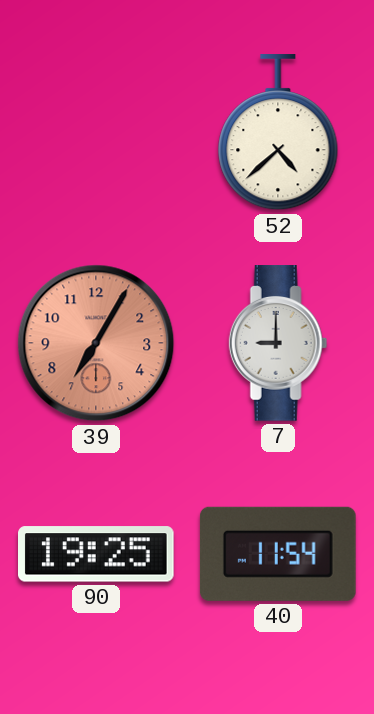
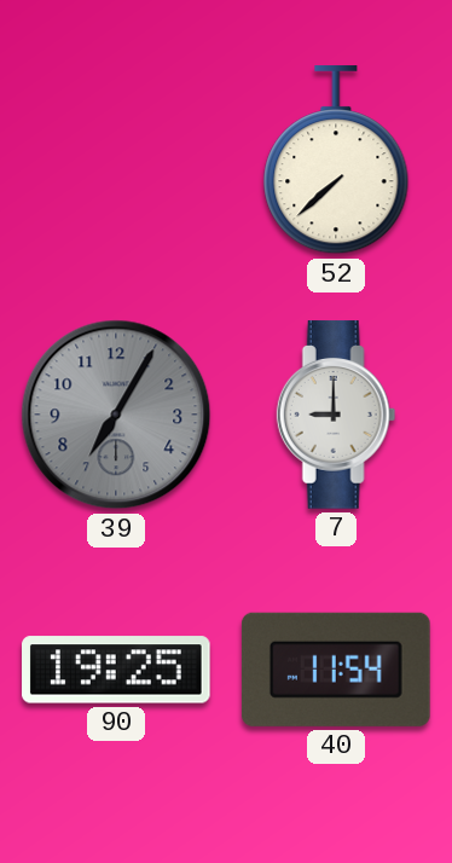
52: 4:38 -> 7:38
39 dial: salmon -> grey
